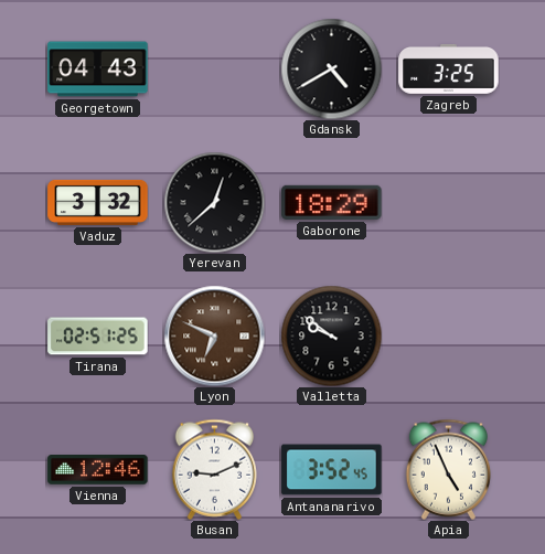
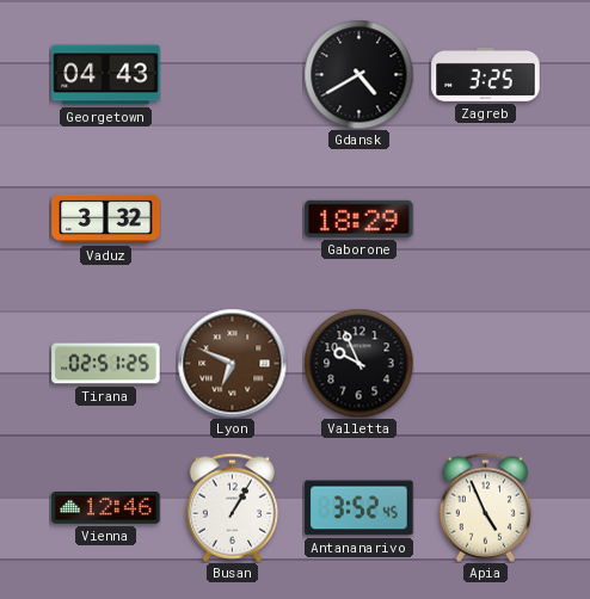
Yerevan: 12:38 -> none
Valletta: 9:51 -> 9:56
Busan: 9:11 -> 1:05
